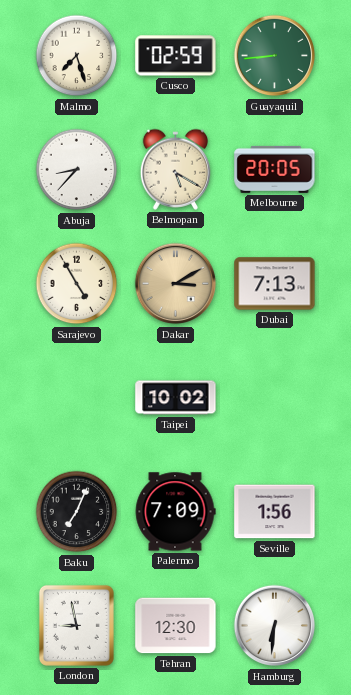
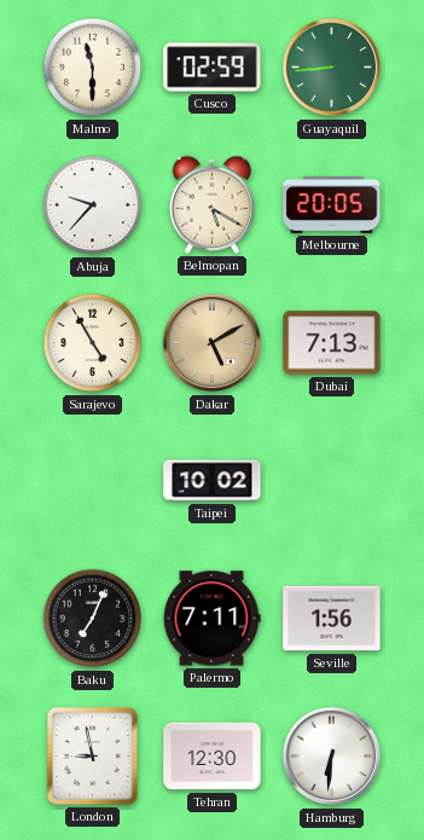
Malmo: 7:27 -> 11:30
Abuja: 8:37 -> 9:37
Dakar: 3:10 -> 5:10
Palermo: 7:09 -> 7:11
